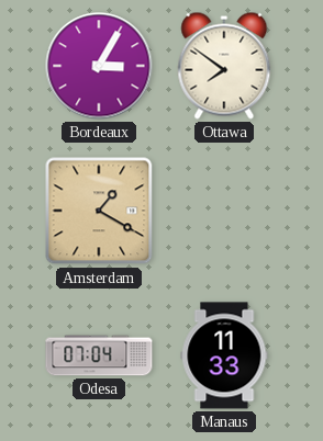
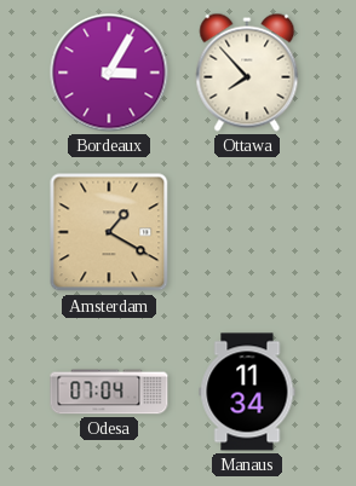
Ottawa: 7:51 -> 7:53
Manaus: 11:33 -> 11:34
